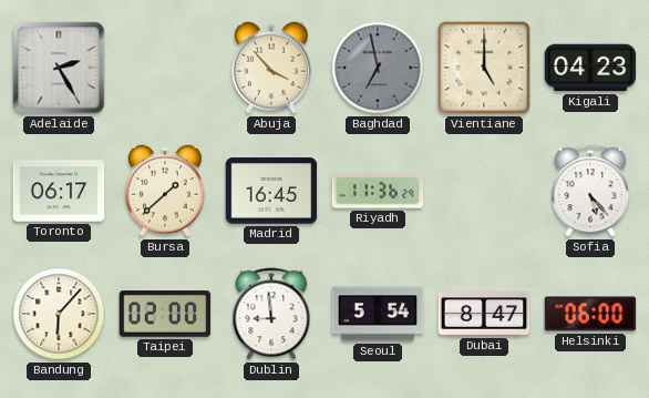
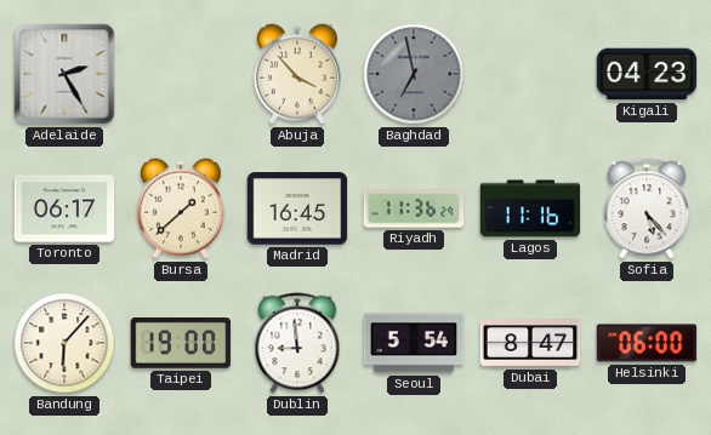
Vientiane: 5:00 -> none
Lagos: none -> 11:16
Taipei: 02:00 -> 19:00
